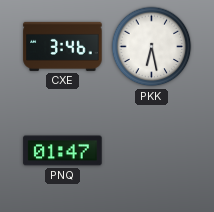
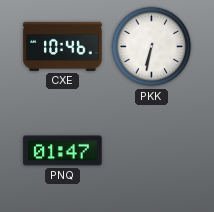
CXE: 3:46 -> 10:46
PKK: 6:28 -> 6:32
